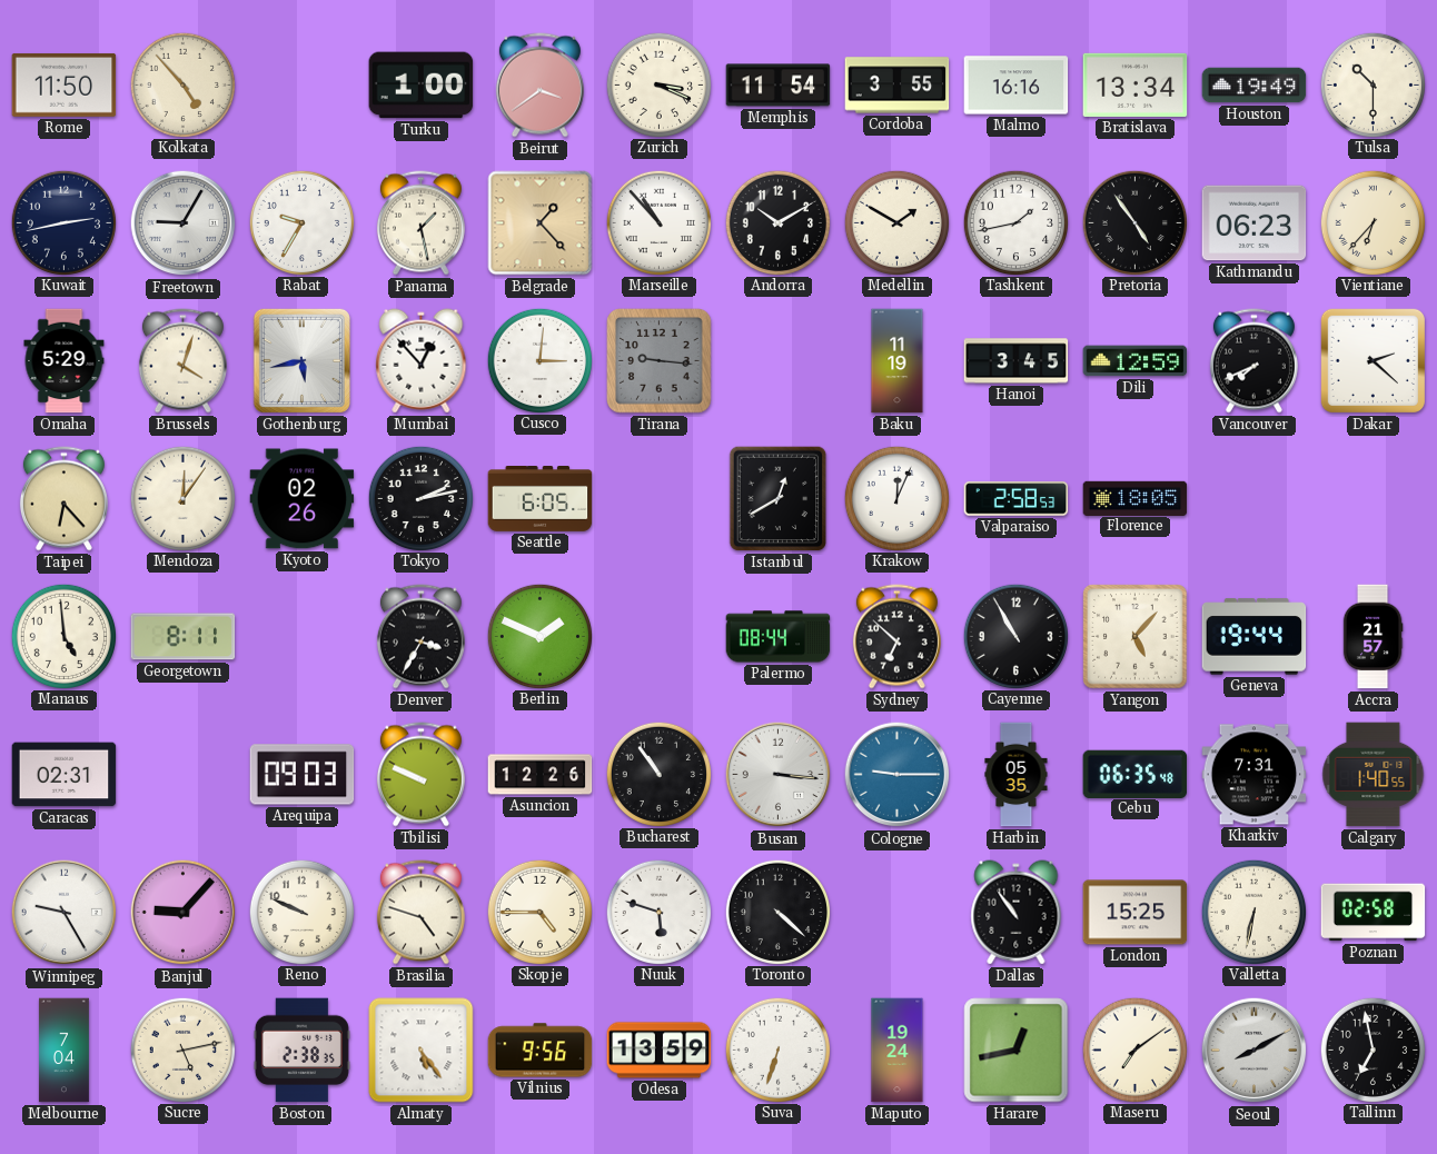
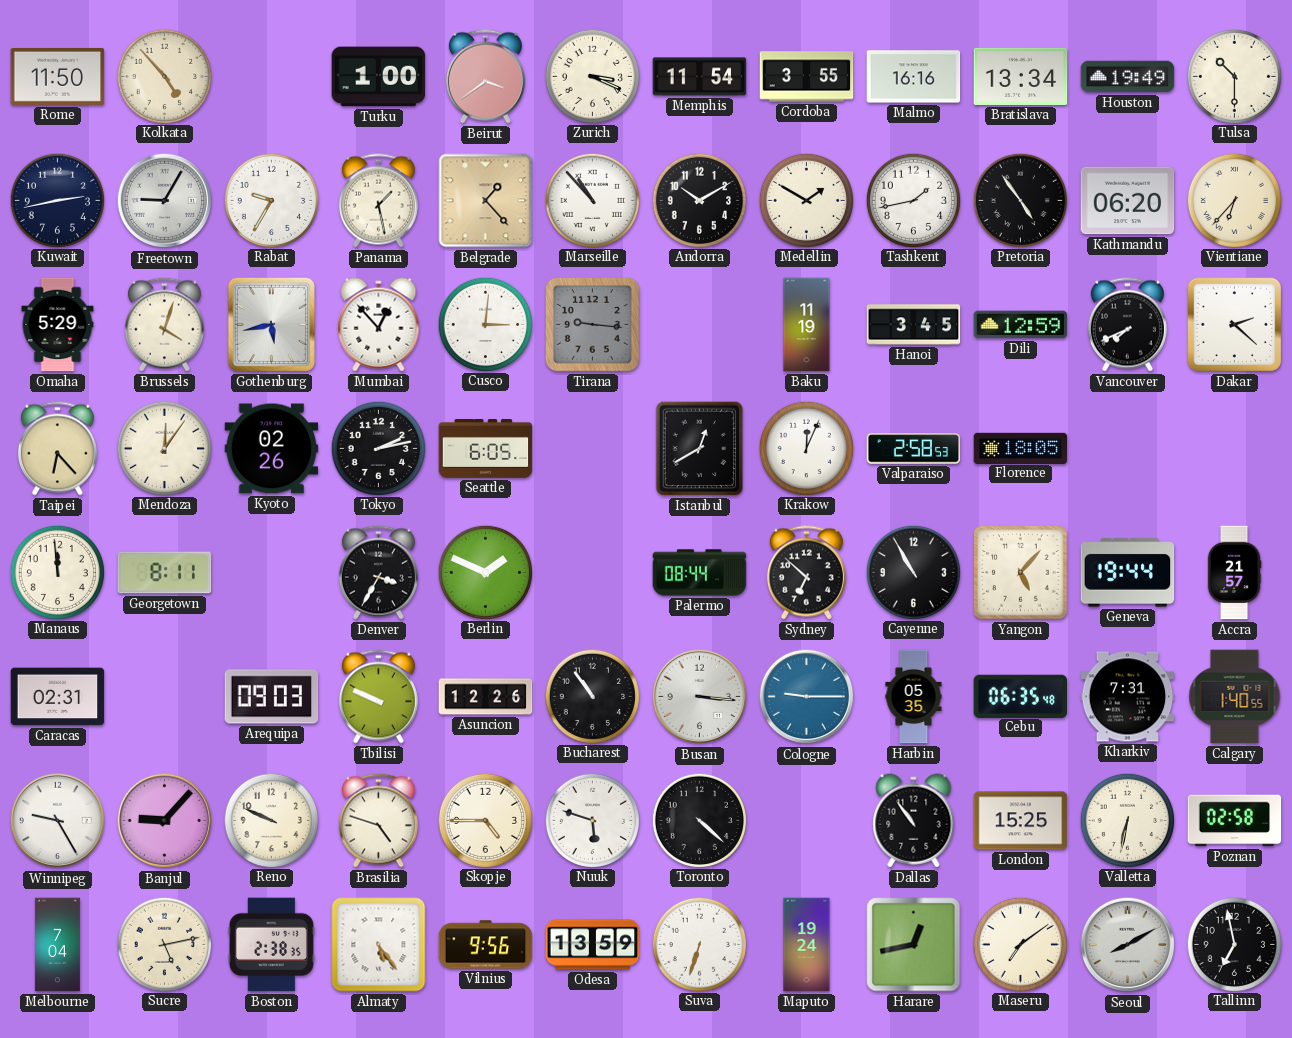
Kathmandu: 06:23 -> 06:20
Manaus: 4:59 -> 11:59
